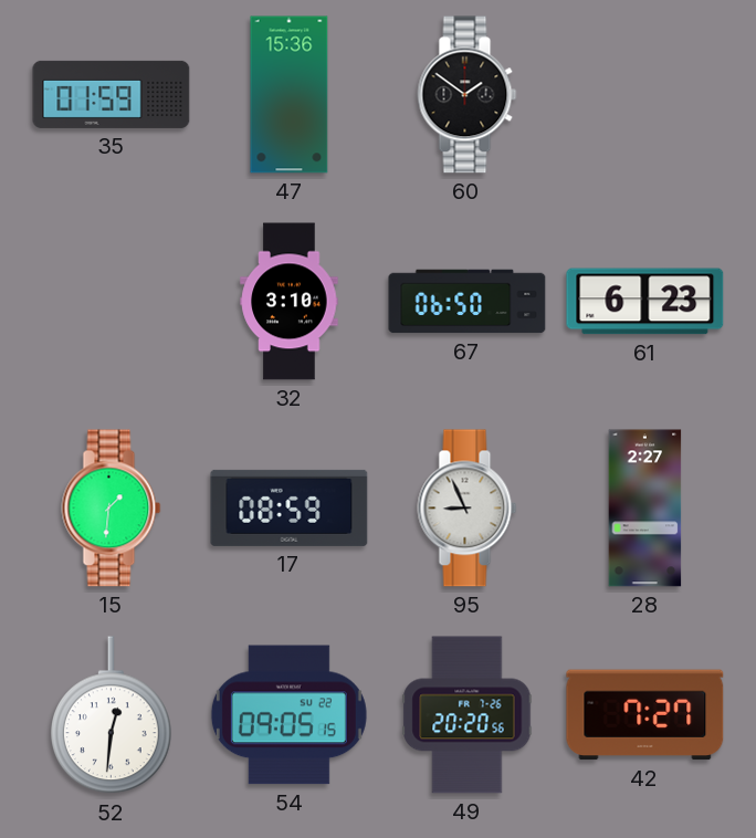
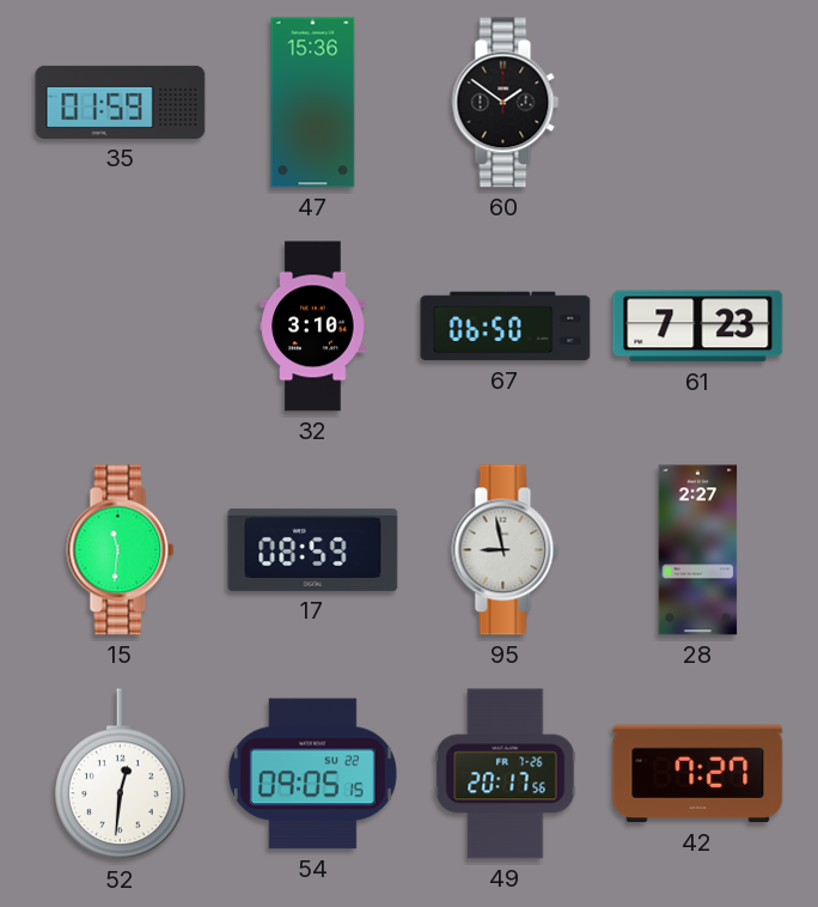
61: 6:23 -> 7:23
15: 1:31 -> 11:31
95: 8:56 -> 8:58
49: 20:20 -> 20:17
